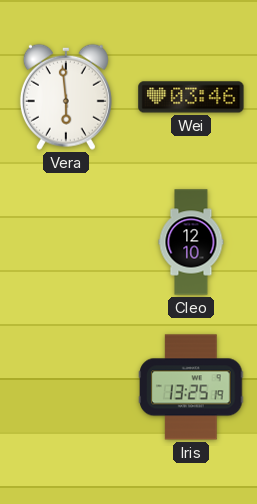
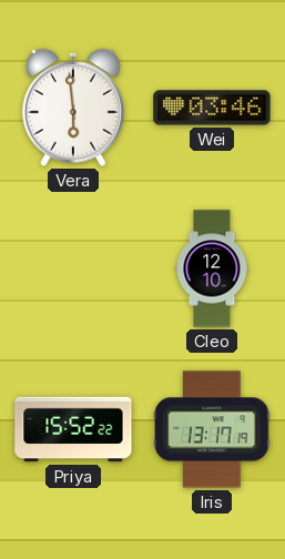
Priya: none -> 15:52
Iris: 13:25 -> 13:17
